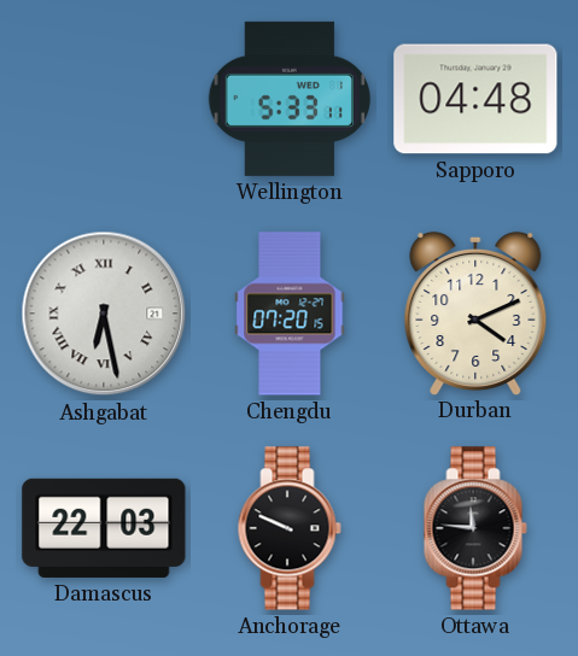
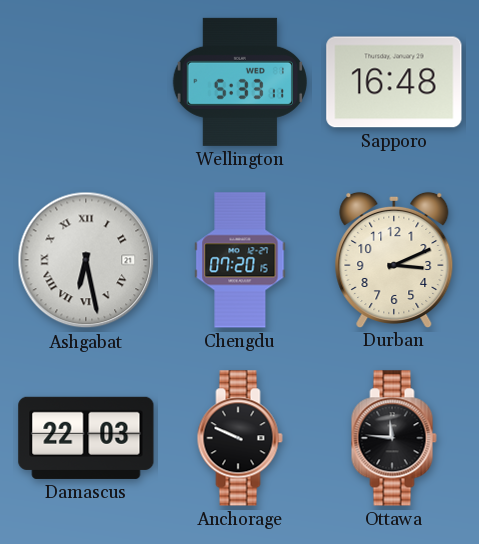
Sapporo: 04:48 -> 16:48
Durban: 4:11 -> 3:11
